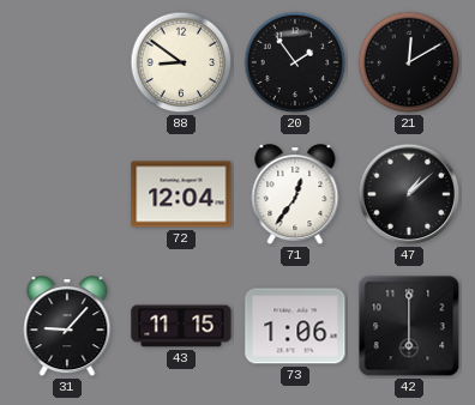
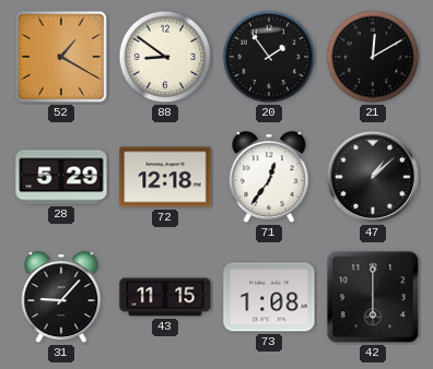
52: none -> 1:20
28: none -> 5:29
72: 12:04 -> 12:18
73: 1:06 -> 1:08
